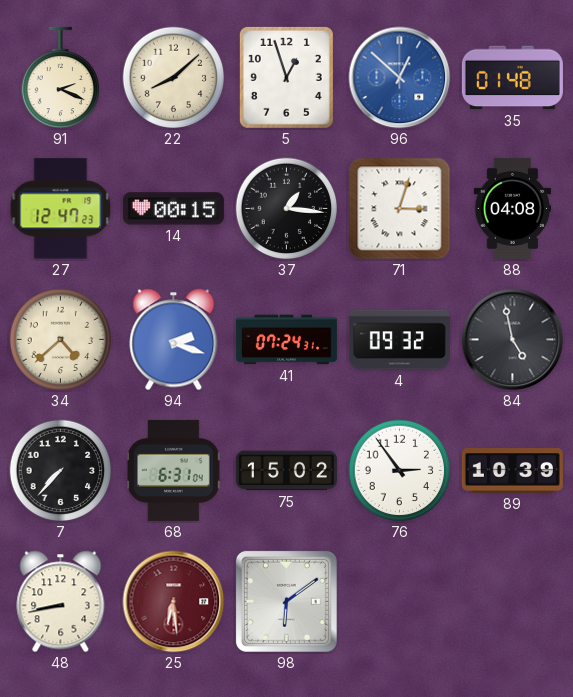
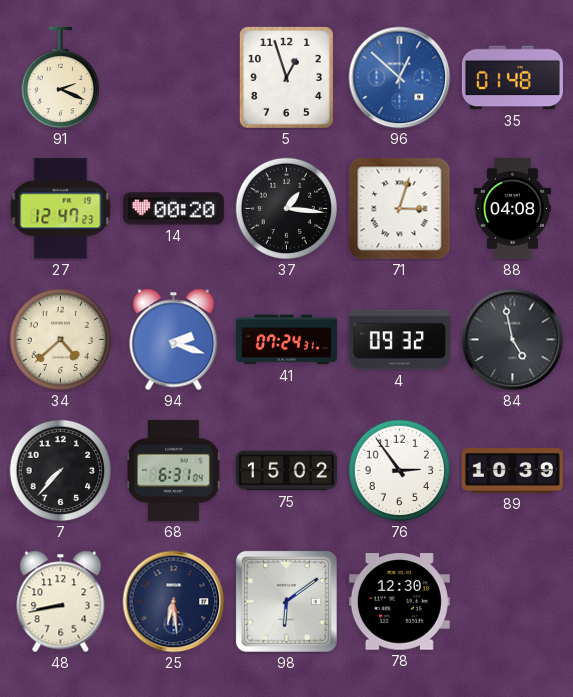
22: 8:08 -> none
14: 00:15 -> 00:20
25 dial: burgundy -> navy
78: none -> 12:30
